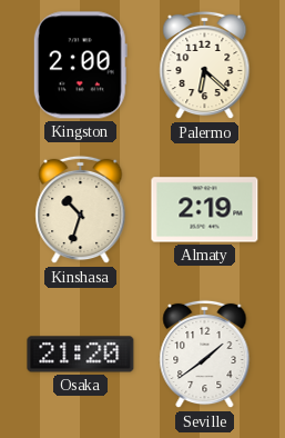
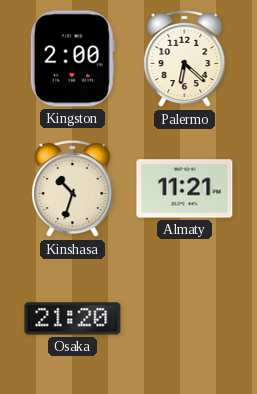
Almaty: 2:19 -> 11:21
Seville: 1:39 -> none
